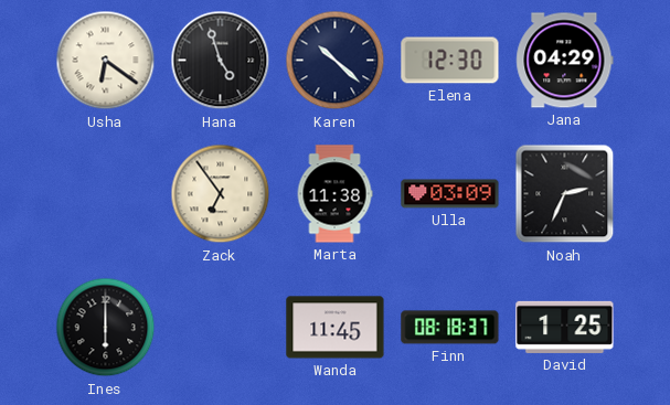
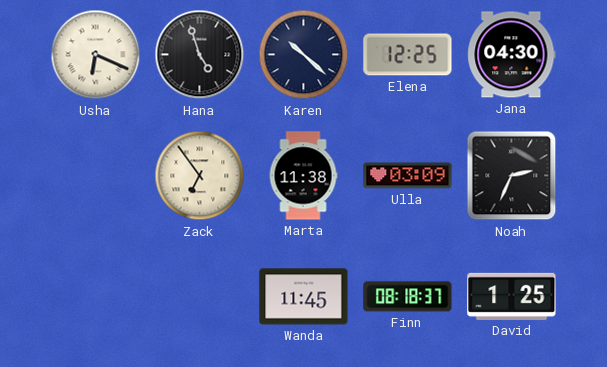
Usha: 6:21 -> 6:19
Elena: 12:30 -> 12:25
Jana: 04:29 -> 04:30
Ines: 6:00 -> none
